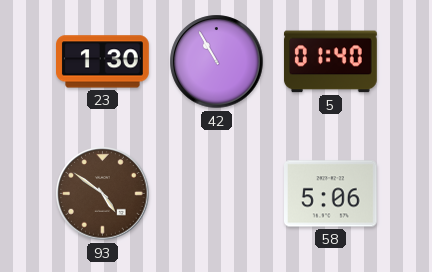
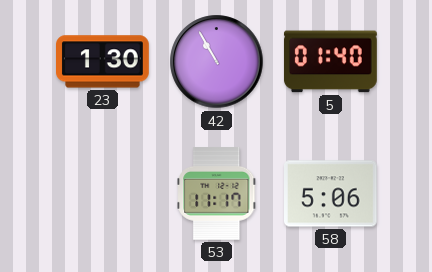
93: 4:51 -> none
53: none -> 11:17
